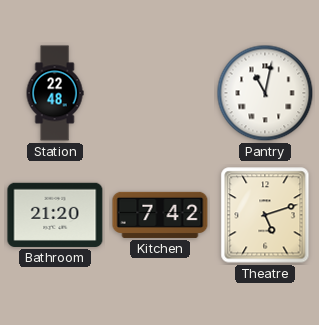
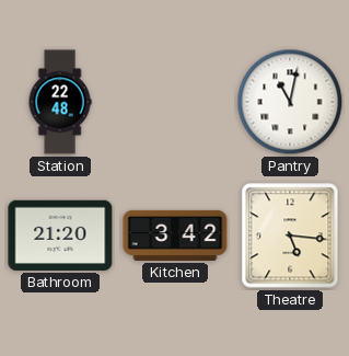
Kitchen: 7:42 -> 3:42
Theatre: 5:12 -> 5:16
